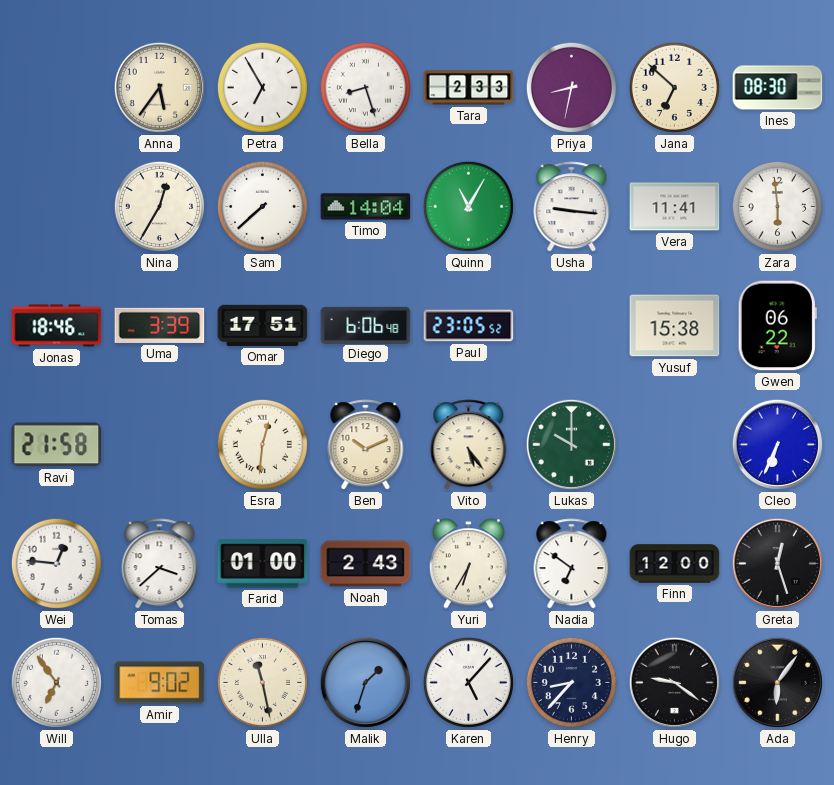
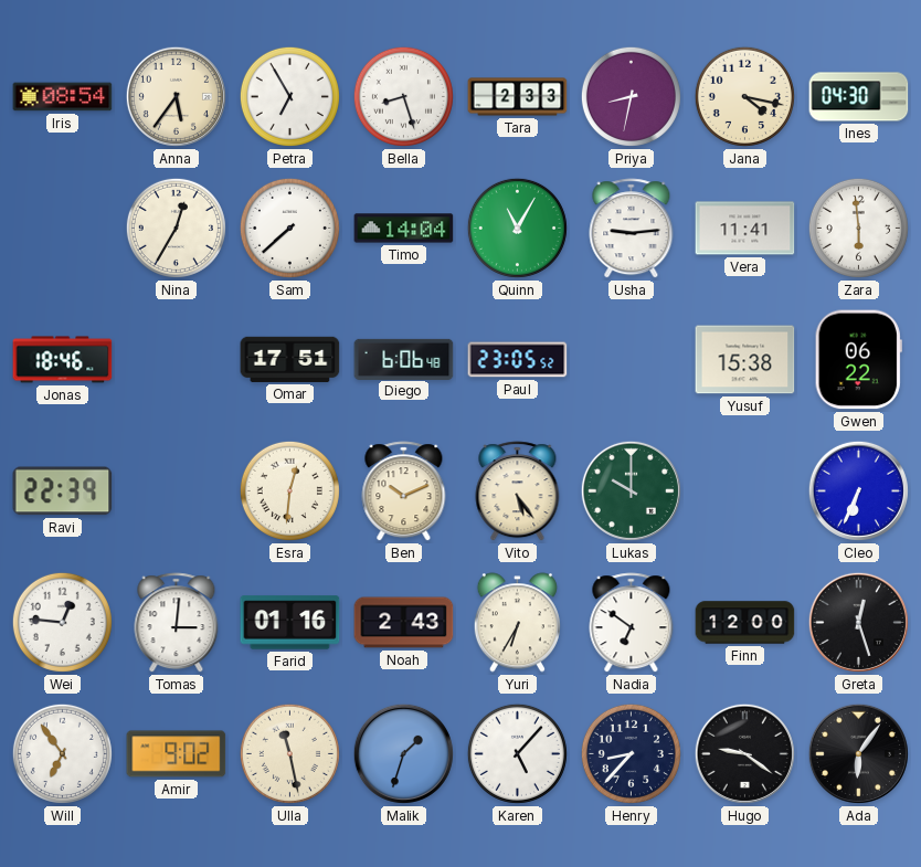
Iris: none -> 08:54
Jana: 6:52 -> 4:17
Ines: 08:30 -> 04:30
Usha: 9:16 -> 9:14
Uma: 3:39 -> none
Ravi: 21:58 -> 22:39
Tomas: 3:38 -> 3:01
Farid: 01:00 -> 01:16
